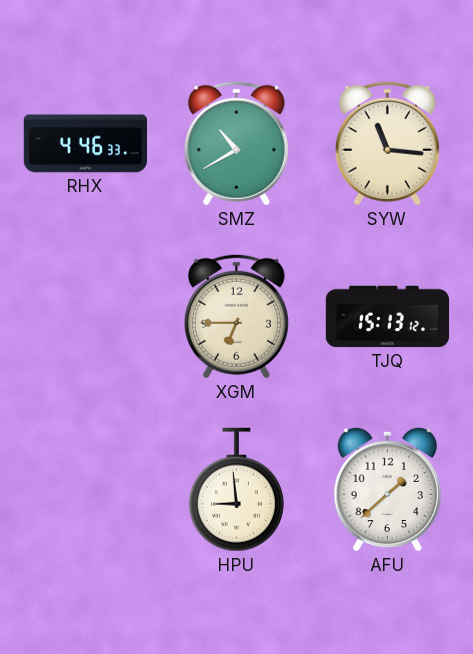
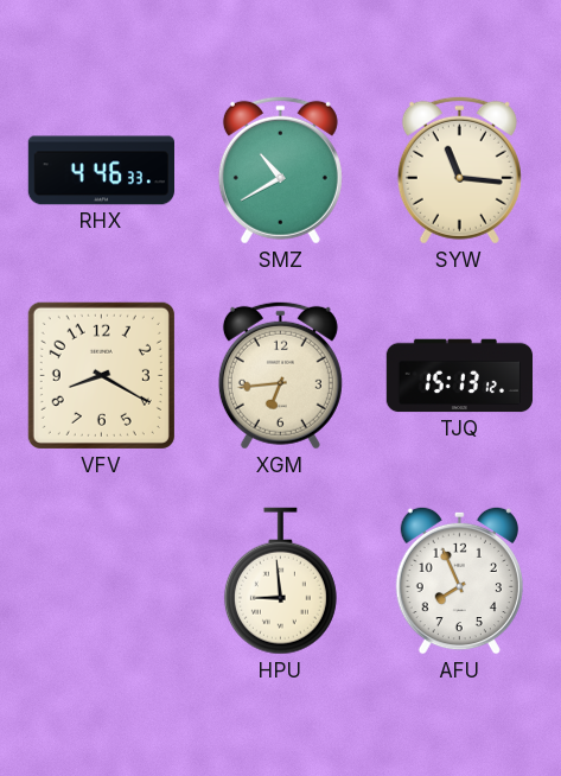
VFV: none -> 8:20
XGM: 6:45 -> 6:44
AFU: 1:38 -> 7:56
